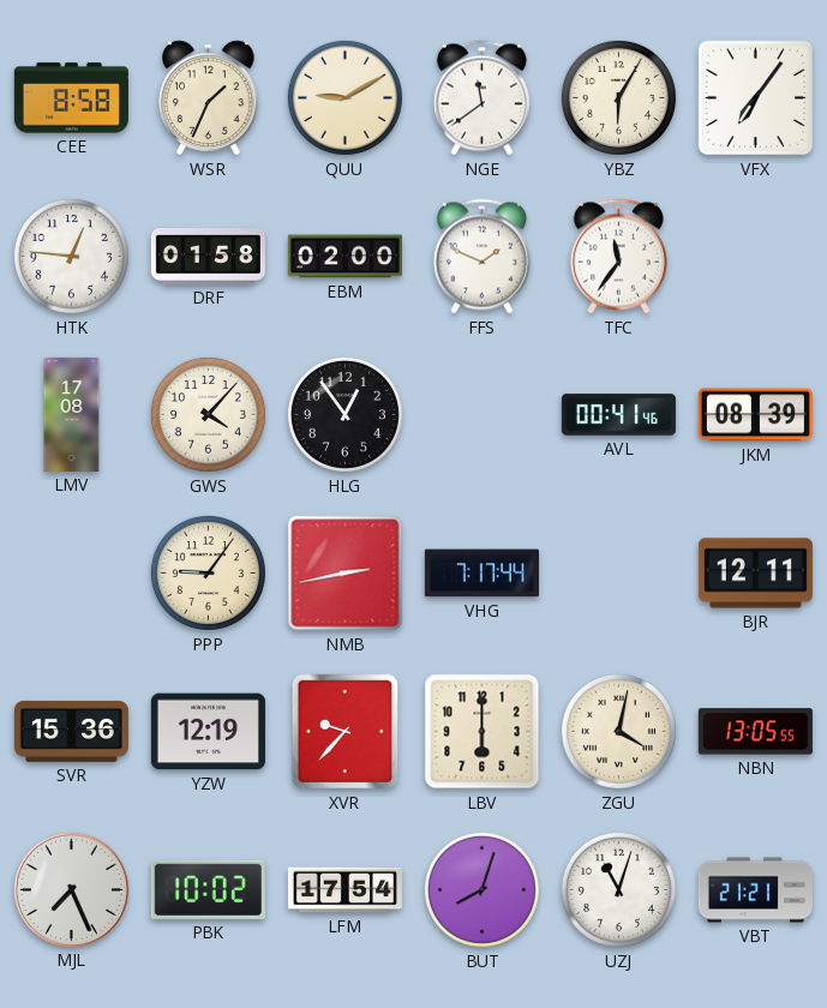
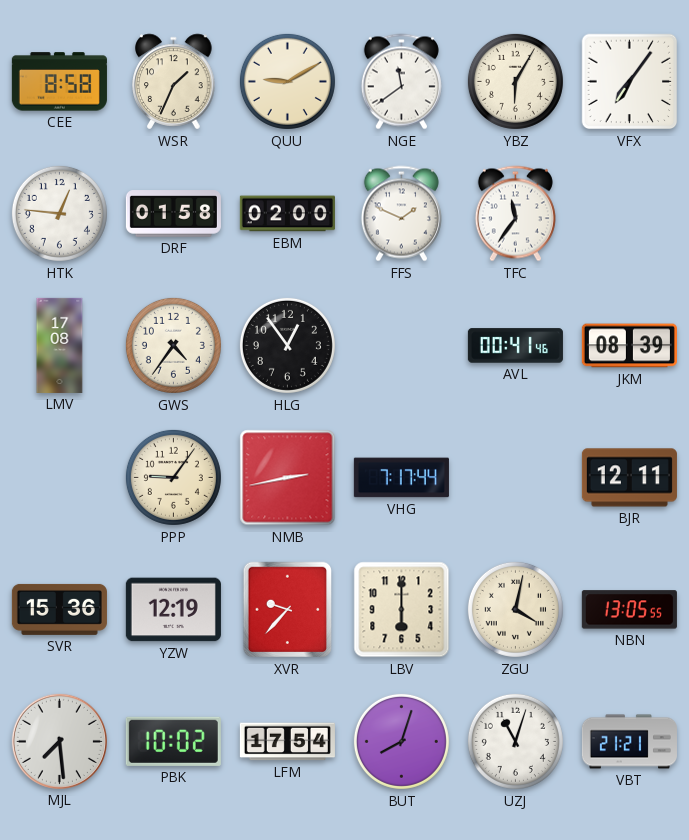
GWS: 4:07 -> 4:36
MJL: 7:26 -> 7:29
